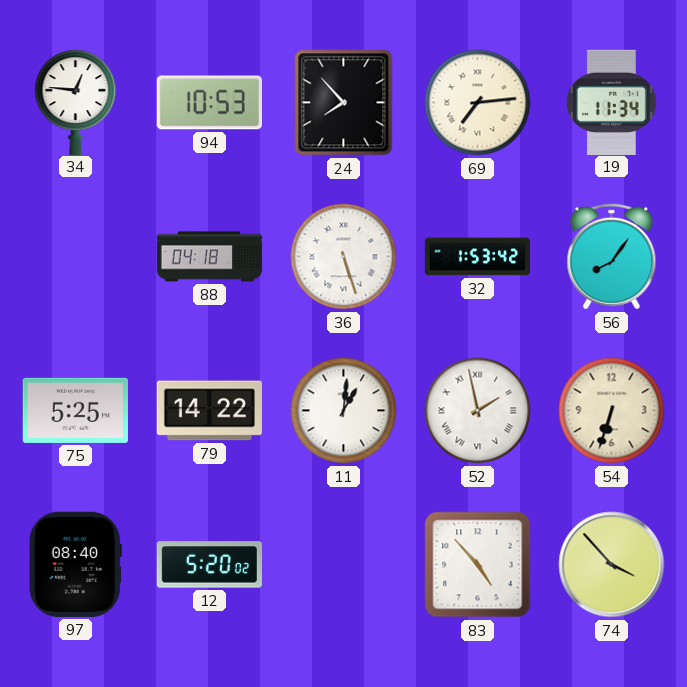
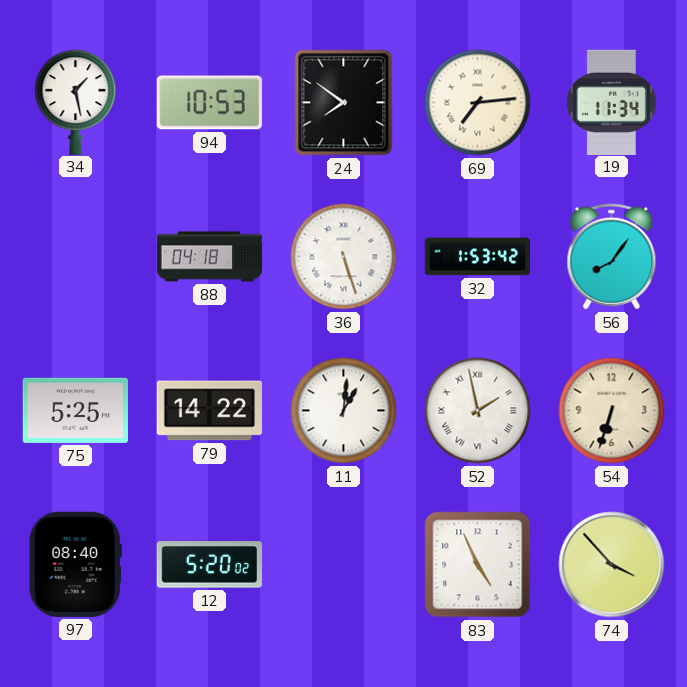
34: 12:46 -> 1:28
24: 7:53 -> 7:51
83: 4:53 -> 4:56
